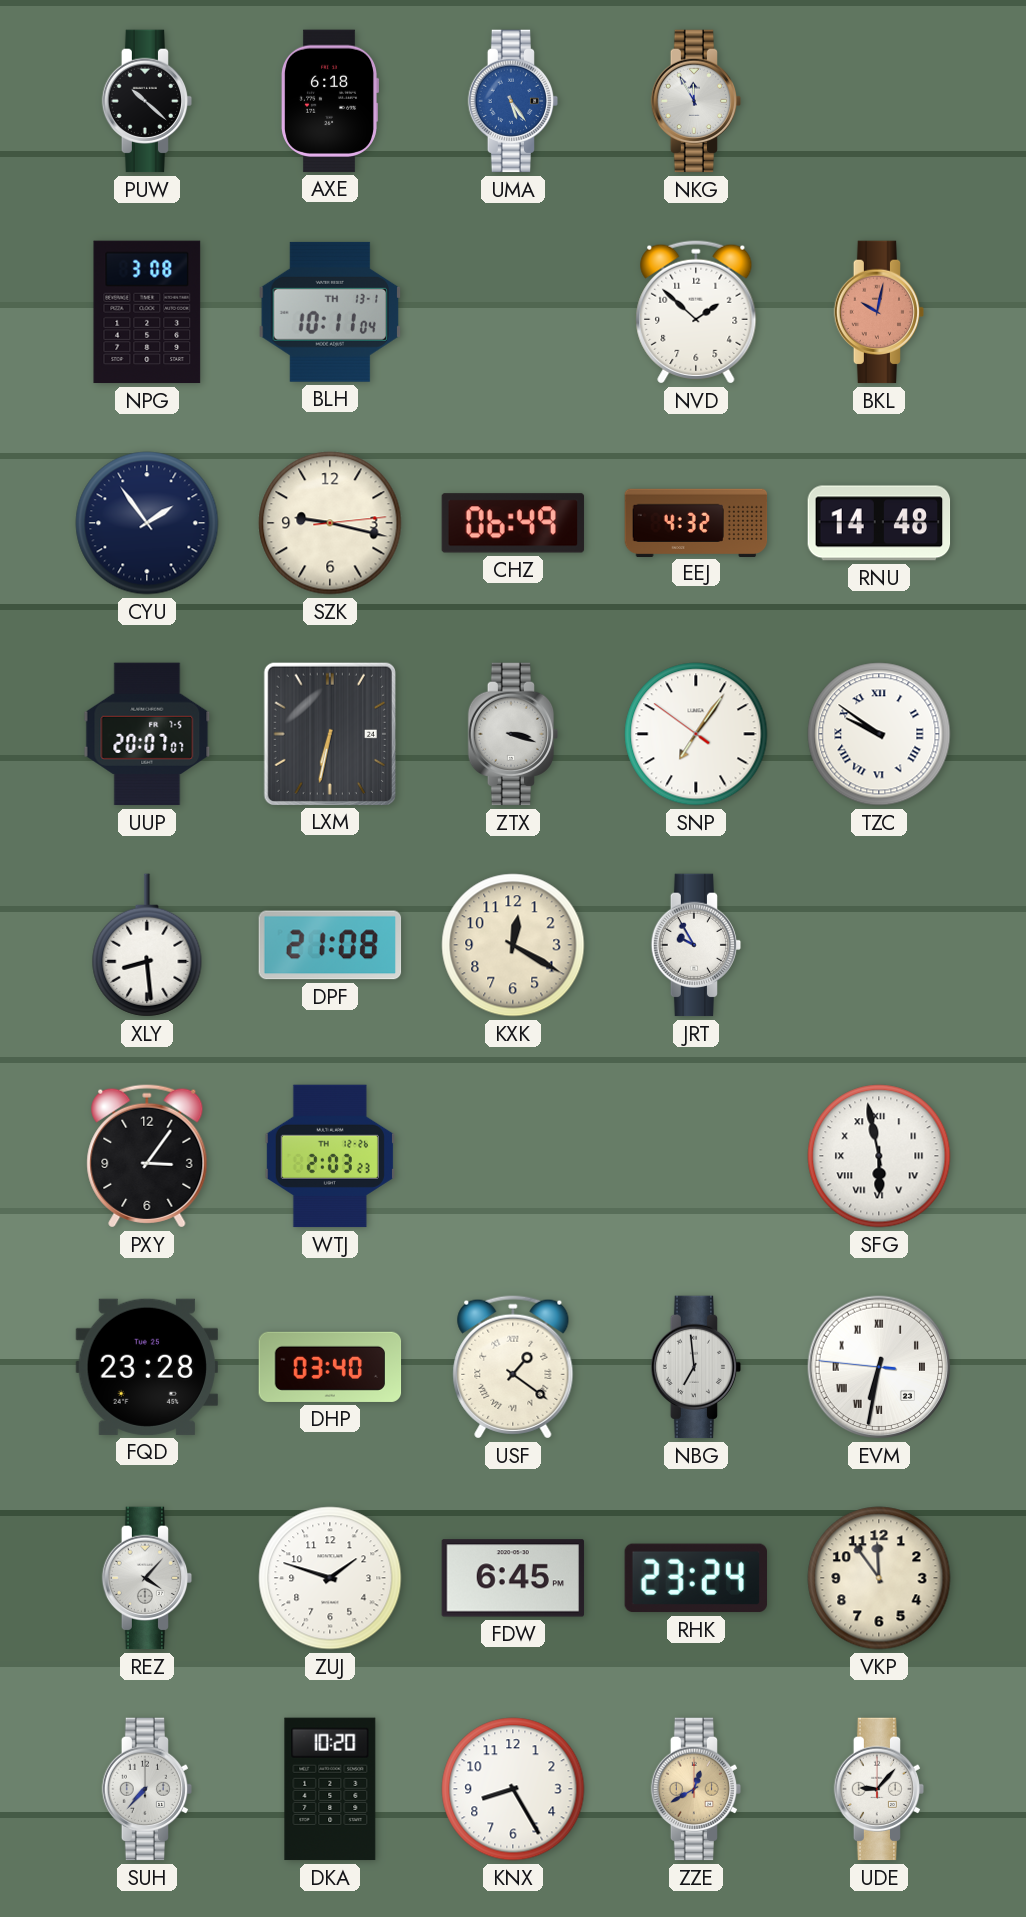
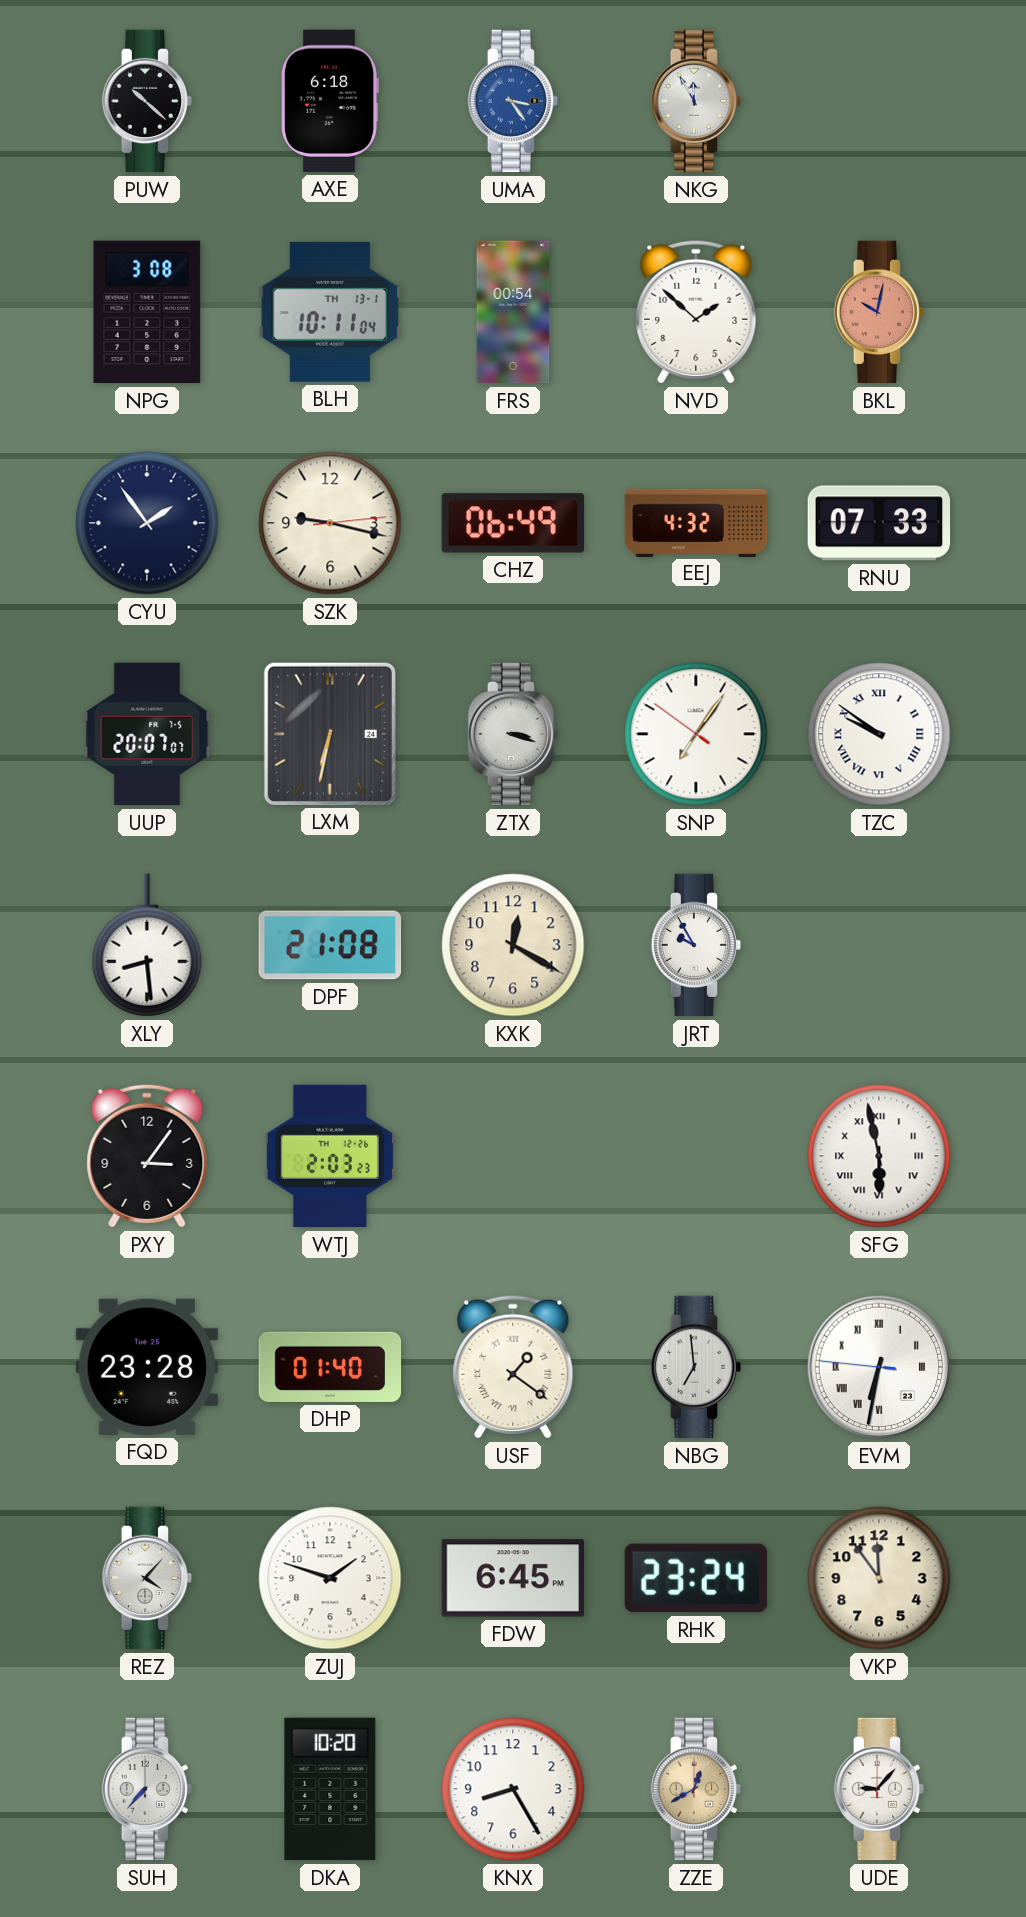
UMA: 5:24 -> 3:24
FRS: none -> 00:54
RNU: 14:48 -> 07:33
DHP: 03:40 -> 01:40
